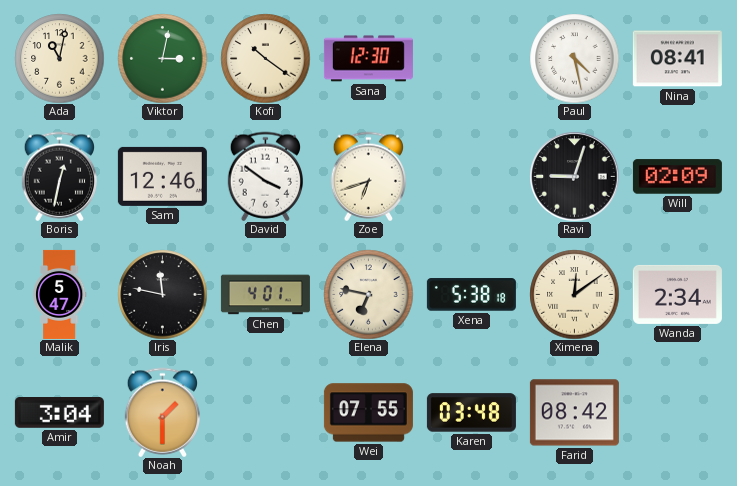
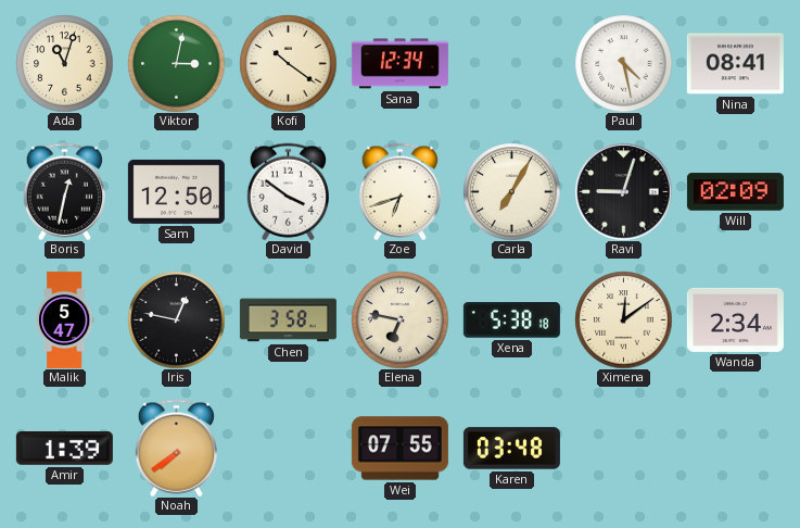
Ada: 11:02 -> 11:03
Sana: 12:30 -> 12:34
Sam: 12:46 -> 12:50
Carla: none -> 7:05
Iris: 11:47 -> 12:47
Chen: 4:01 -> 3:58
Amir: 3:04 -> 1:39
Noah: 1:30 -> 7:39
Farid: 08:42 -> none
